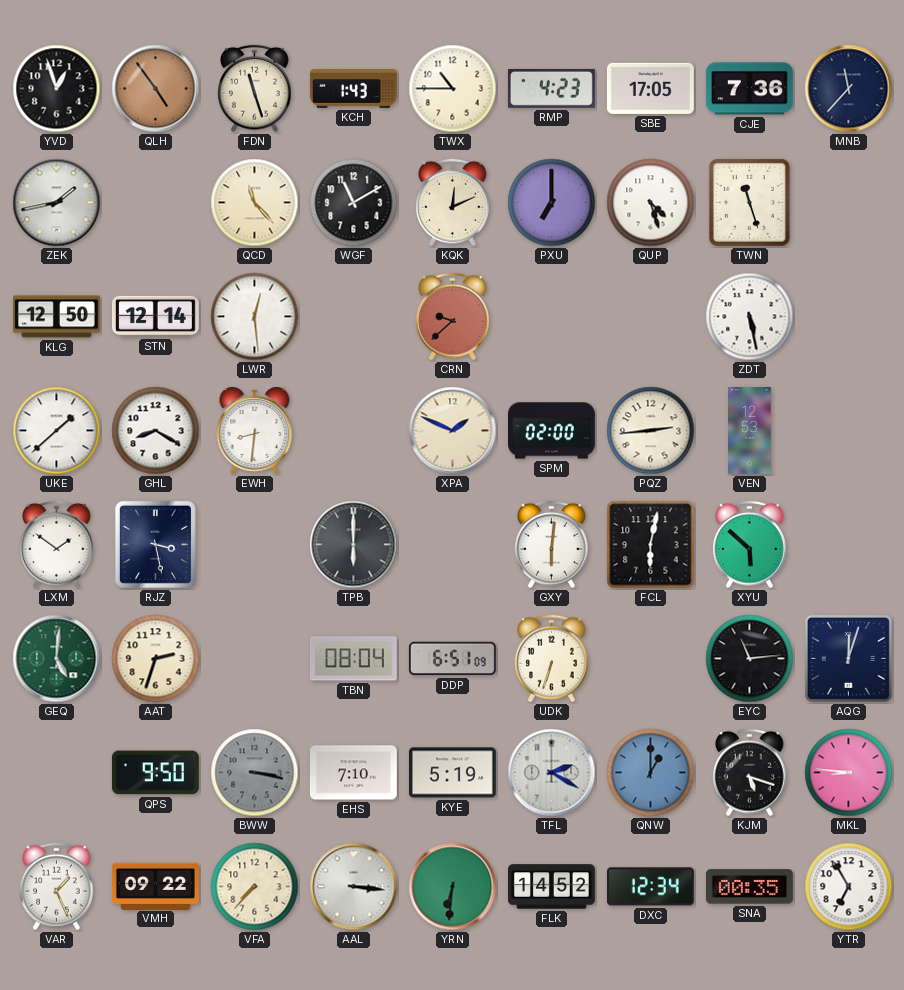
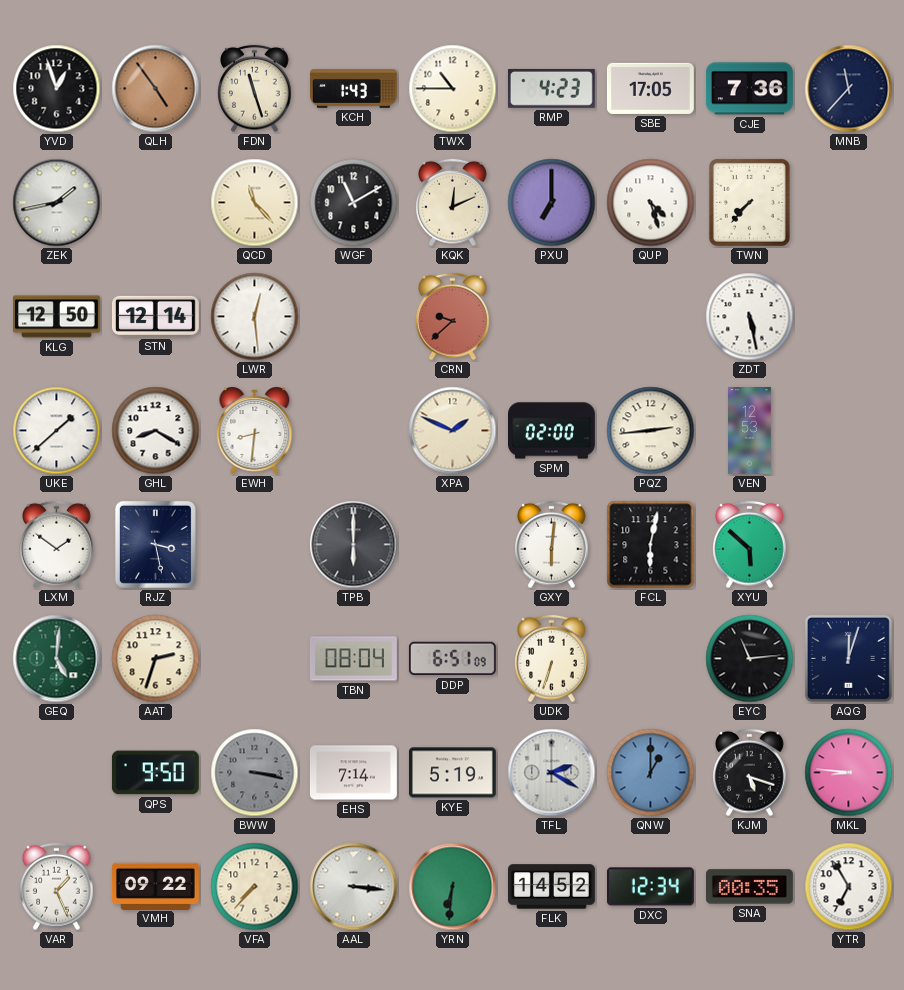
TWN: 11:27 -> 7:37
EHS: 7:10 -> 7:14
